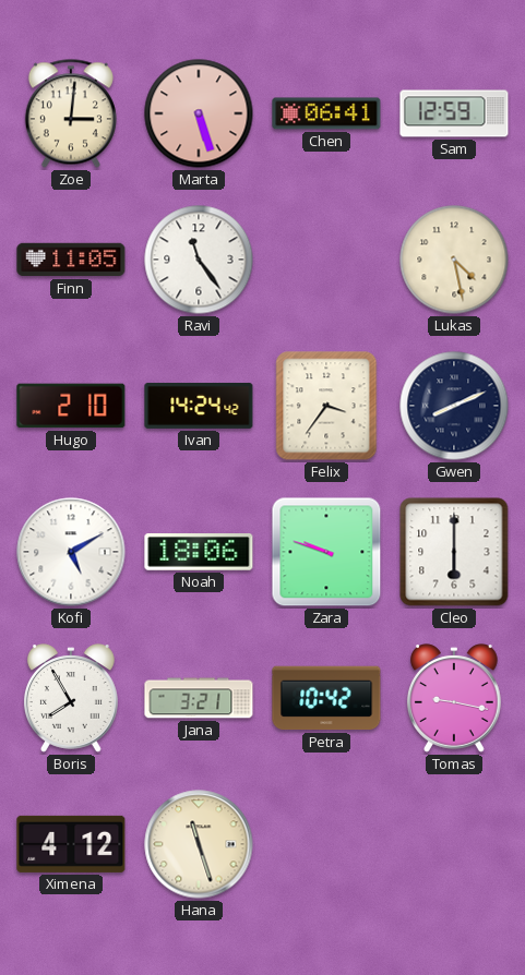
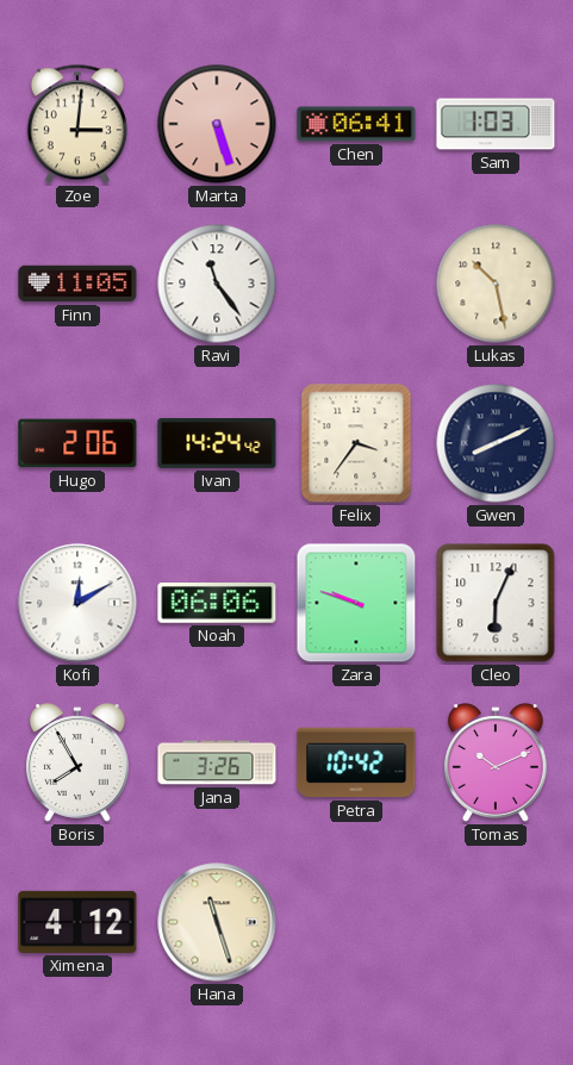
Sam: 12:59 -> 1:03
Lukas: 4:28 -> 10:28
Hugo: 2:10 -> 2:06
Kofi: 5:10 -> 12:10
Noah: 18:06 -> 06:06
Cleo: 6:00 -> 6:04
Jana: 3:21 -> 3:26
Tomas: 9:17 -> 10:11
